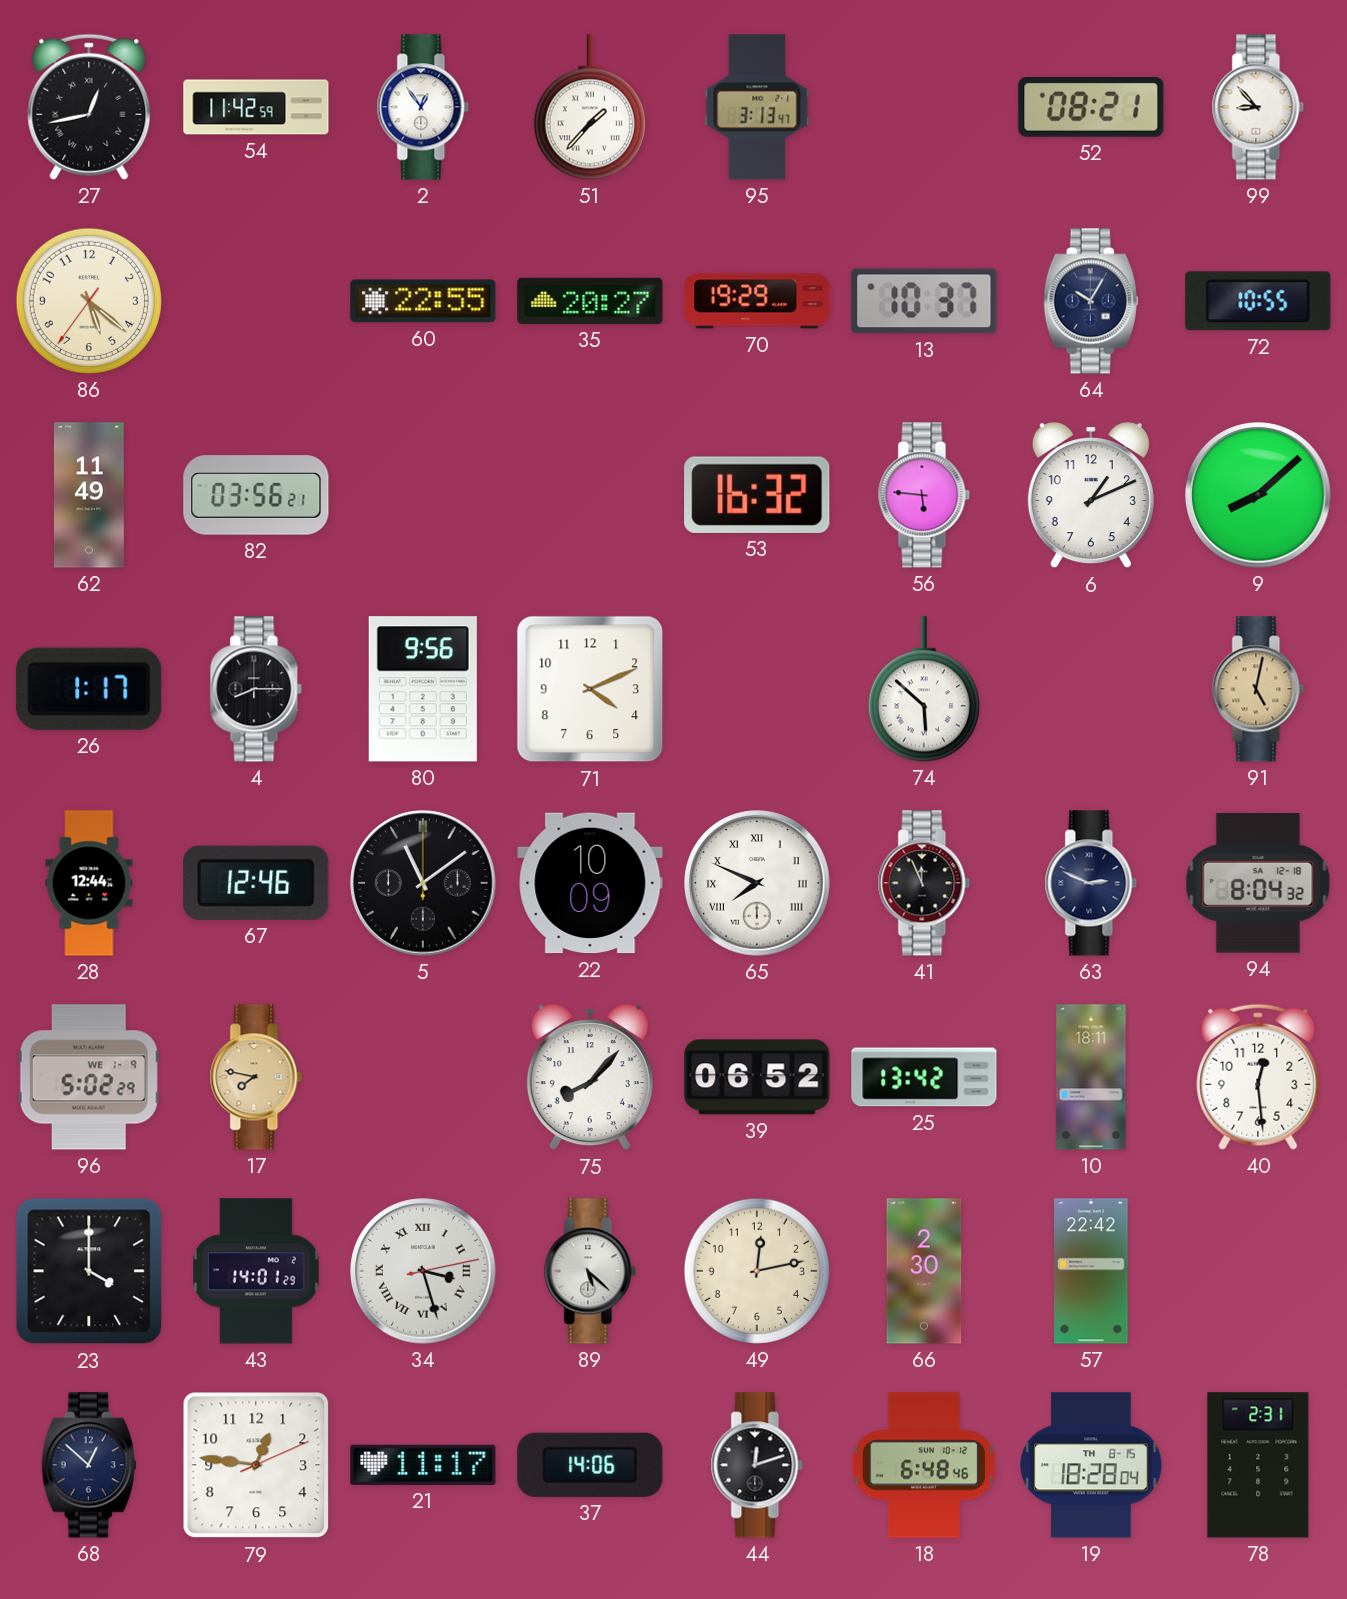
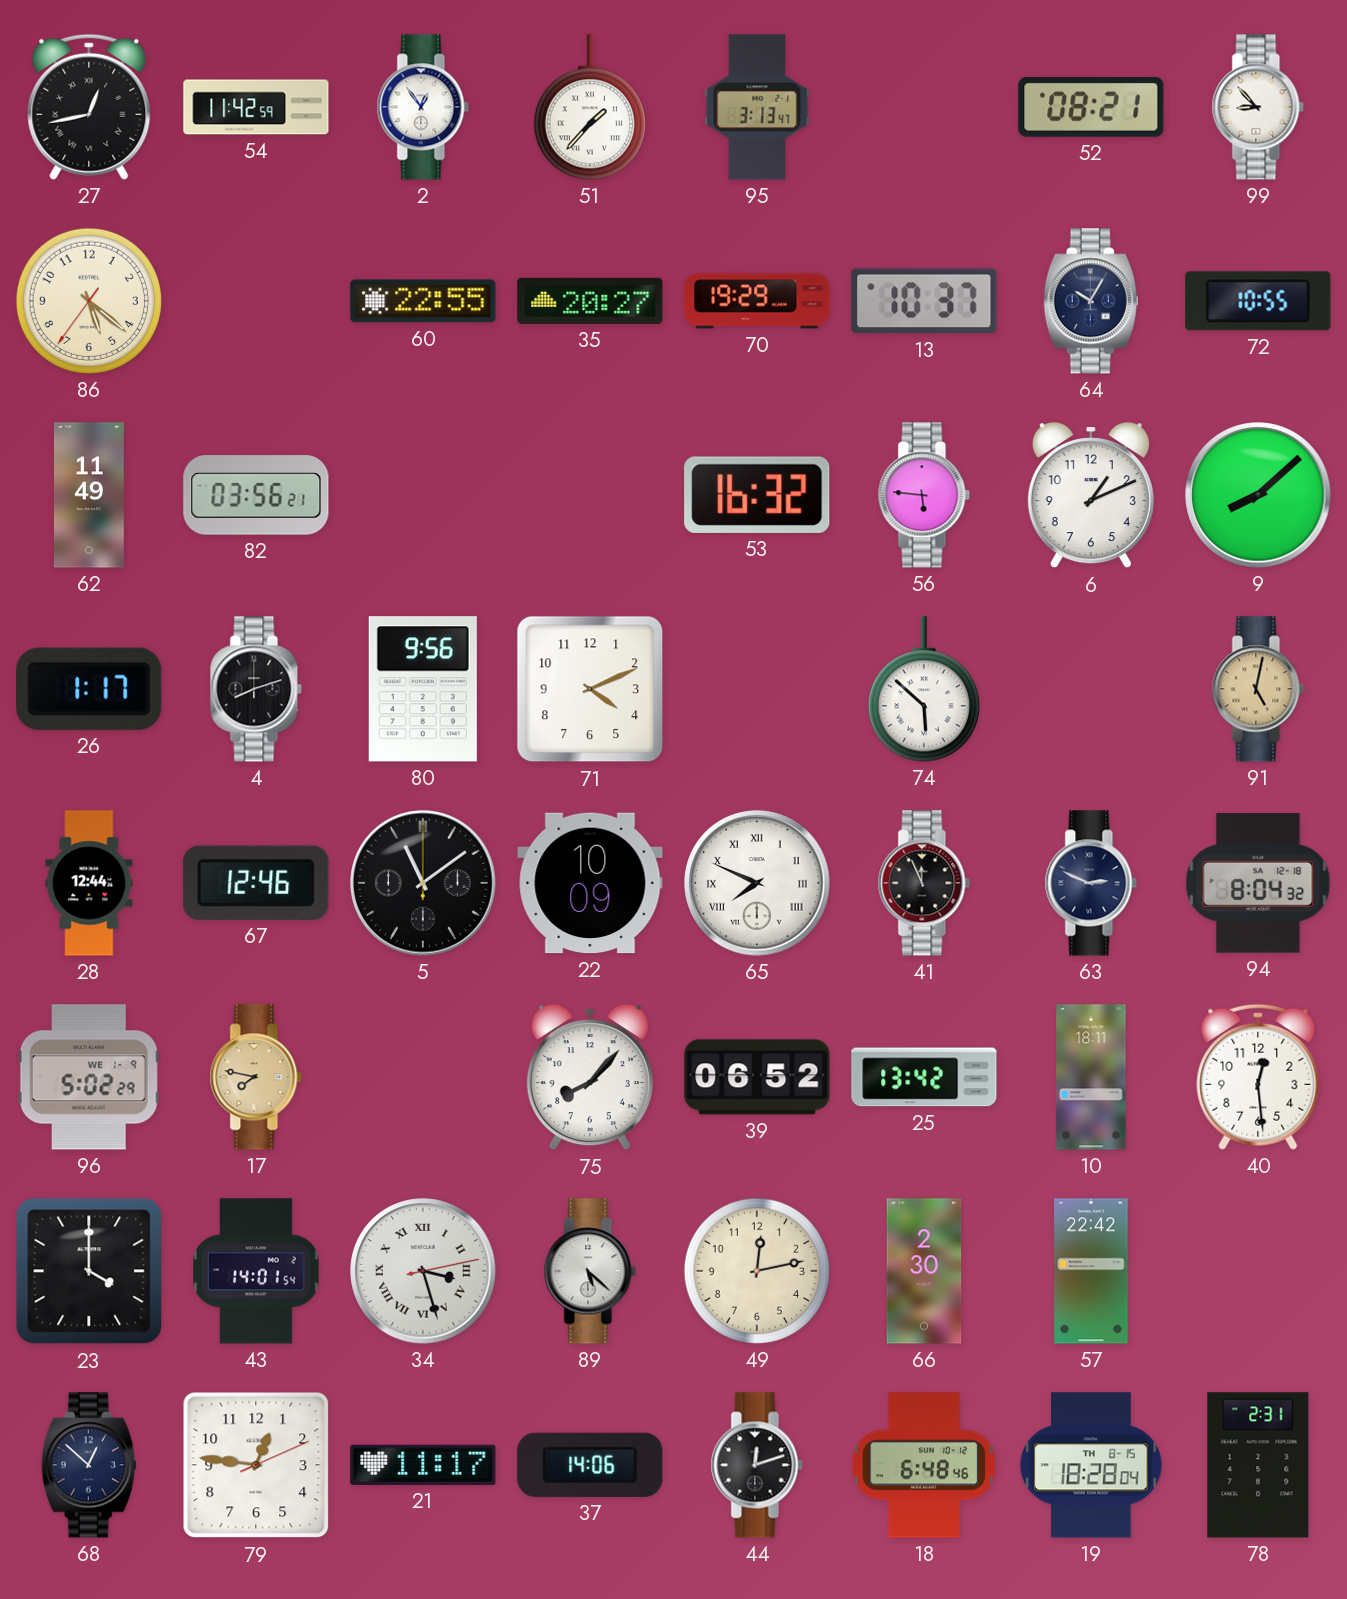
4: 8:15 -> 8:12
43: 14:01:29 -> 14:01:54
